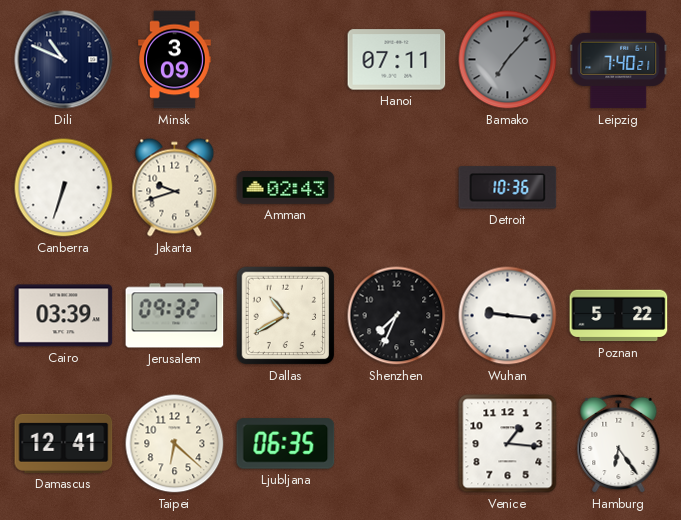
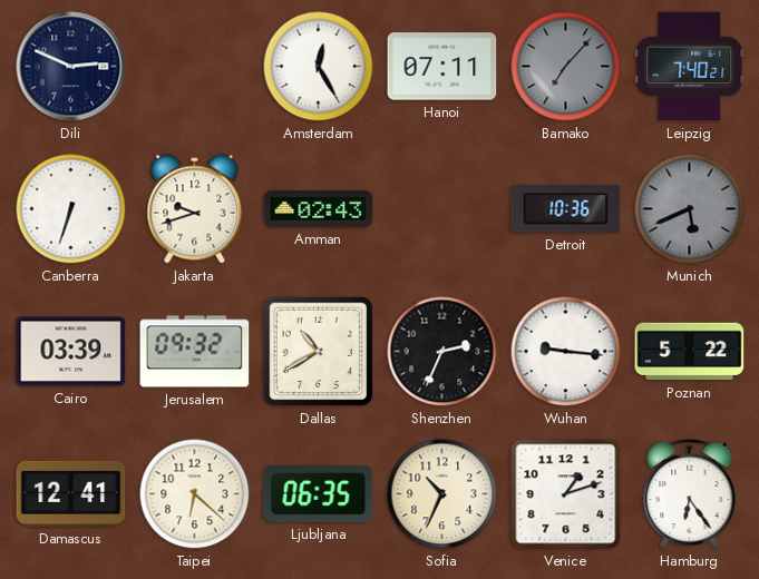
Dili: 10:49 -> 2:49
Minsk: 3:09 -> none
Amsterdam: none -> 12:25
Munich: none -> 5:41
Shenzhen: 7:34 -> 2:34
Sofia: none -> 10:34
Venice: 1:16 -> 1:12
